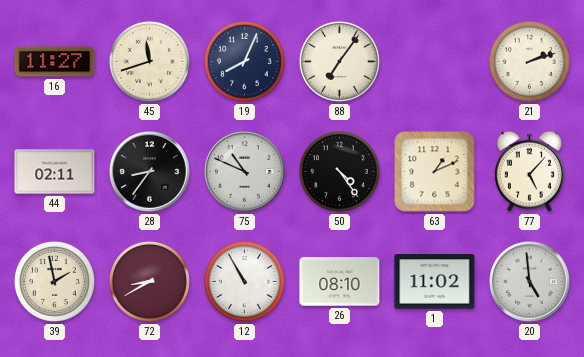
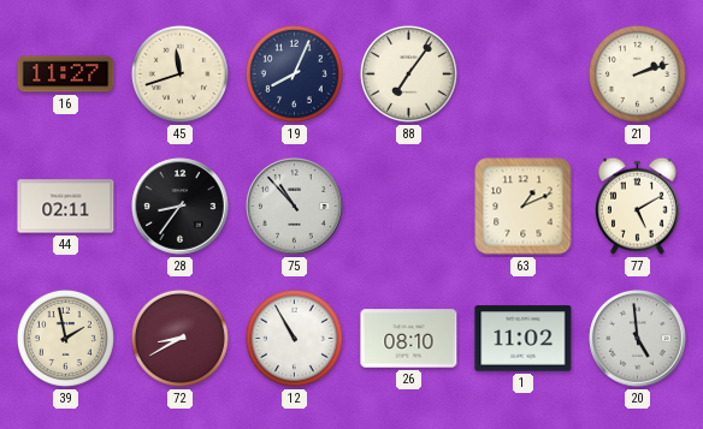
75: 10:49 -> 10:53
50: 4:24 -> none
77: 5:07 -> 5:10
